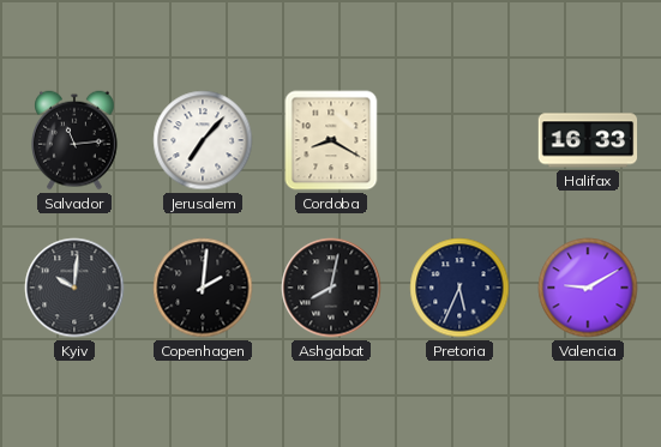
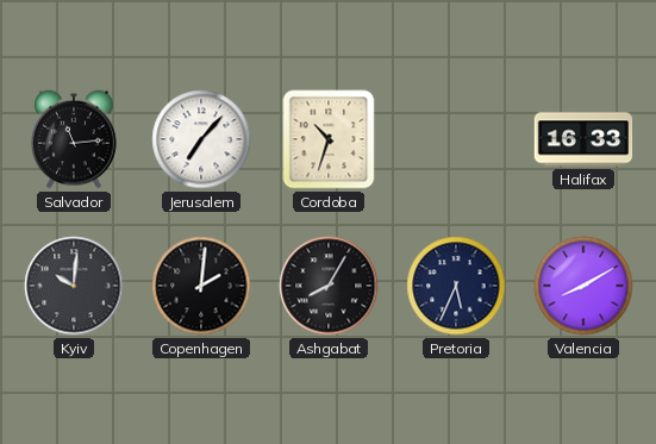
Cordoba: 8:20 -> 10:33
Ashgabat: 8:02 -> 8:05
Valencia: 9:10 -> 8:10
